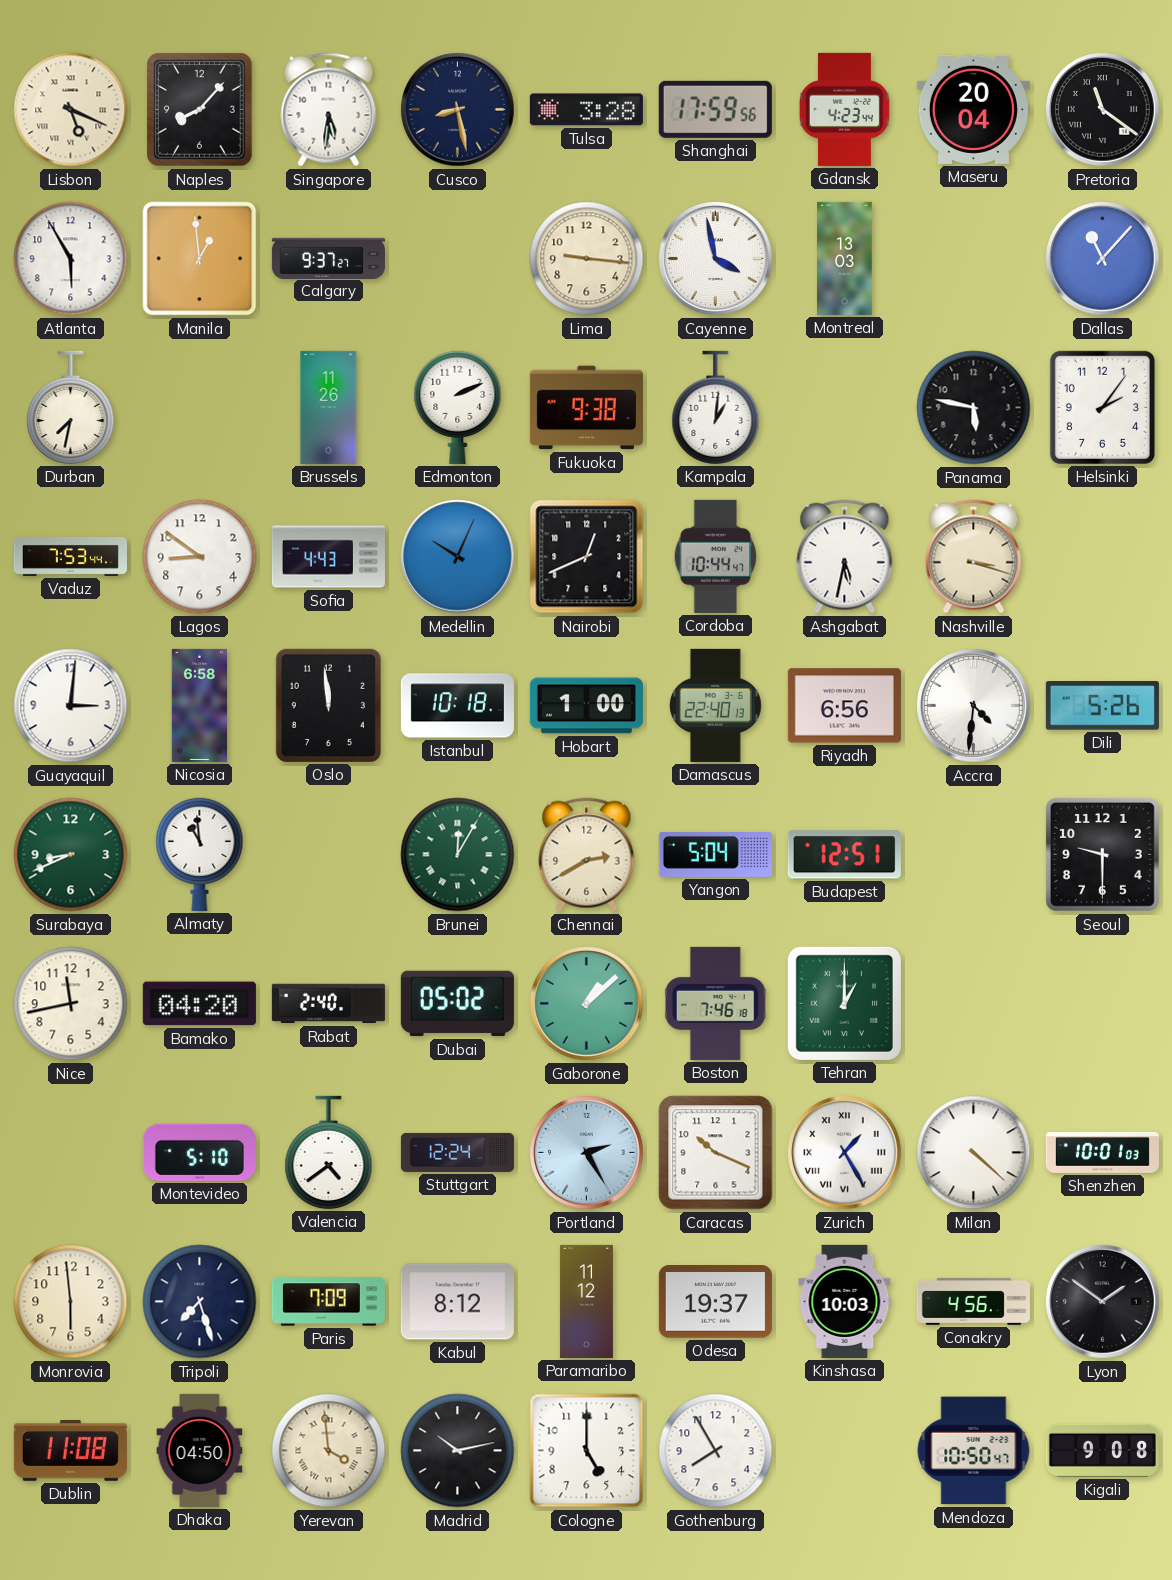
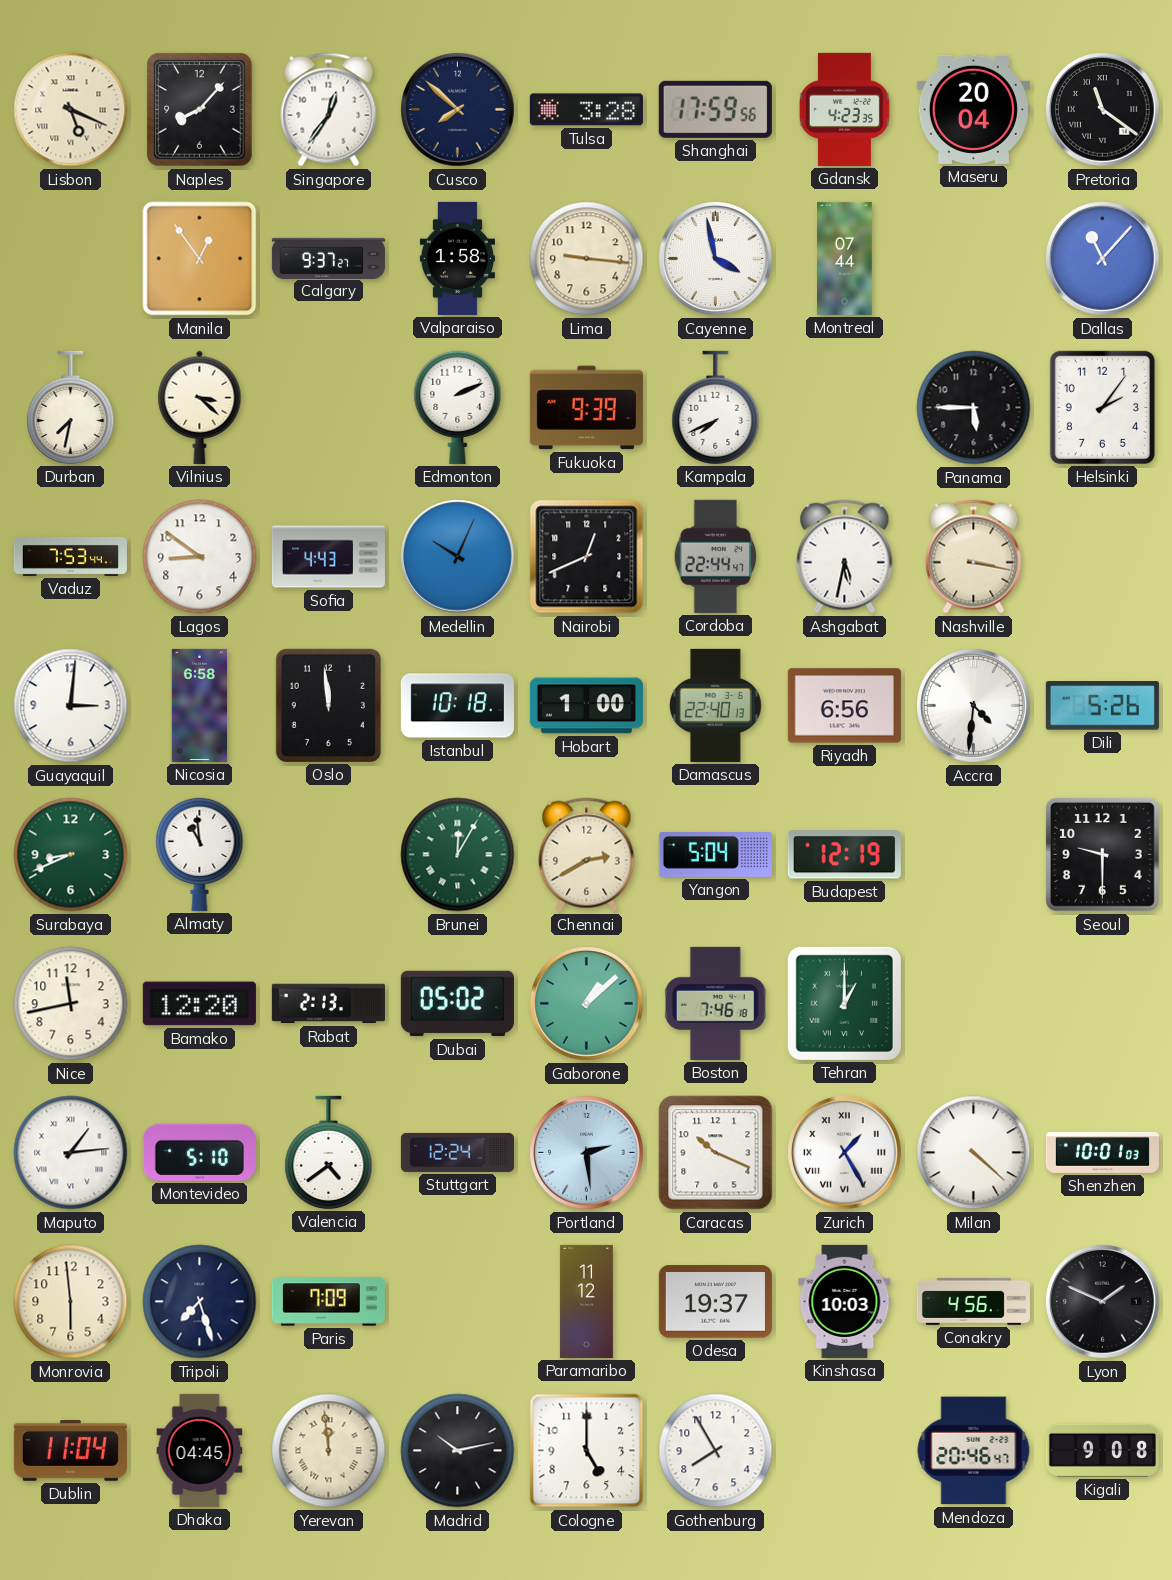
Singapore: 5:31 -> 12:36
Cusco: 8:28 -> 7:52
Gdansk: 4:23:44 -> 4:23:35
Atlanta: 5:55 -> none
Manila: 12:59 -> 12:54
Valparaiso: none -> 1:58
Montreal: 13:03 -> 07:44
Vilnius: none -> 3:22
Brussels: 11:26 -> none
Fukuoka: 9:38 -> 9:39
Kampala: 1:01 -> 7:41
Panama: 5:47 -> 5:45
Cordoba: 10:44 -> 22:44
Nashville: 3:18 -> 3:17
Budapest: 12:51 -> 12:19
Bamako: 04:20 -> 12:20
Rabat: 2:40 -> 2:13
Maputo: none -> 1:14
Portland: 2:25 -> 2:29
Kabul: 8:12 -> none
Lyon: 1:51 -> 1:49
Dublin: 11:08 -> 11:04
Dhaka: 04:50 -> 04:45
Yerevan: 3:59 -> 11:59
Mendoza: 10:50 -> 20:46
